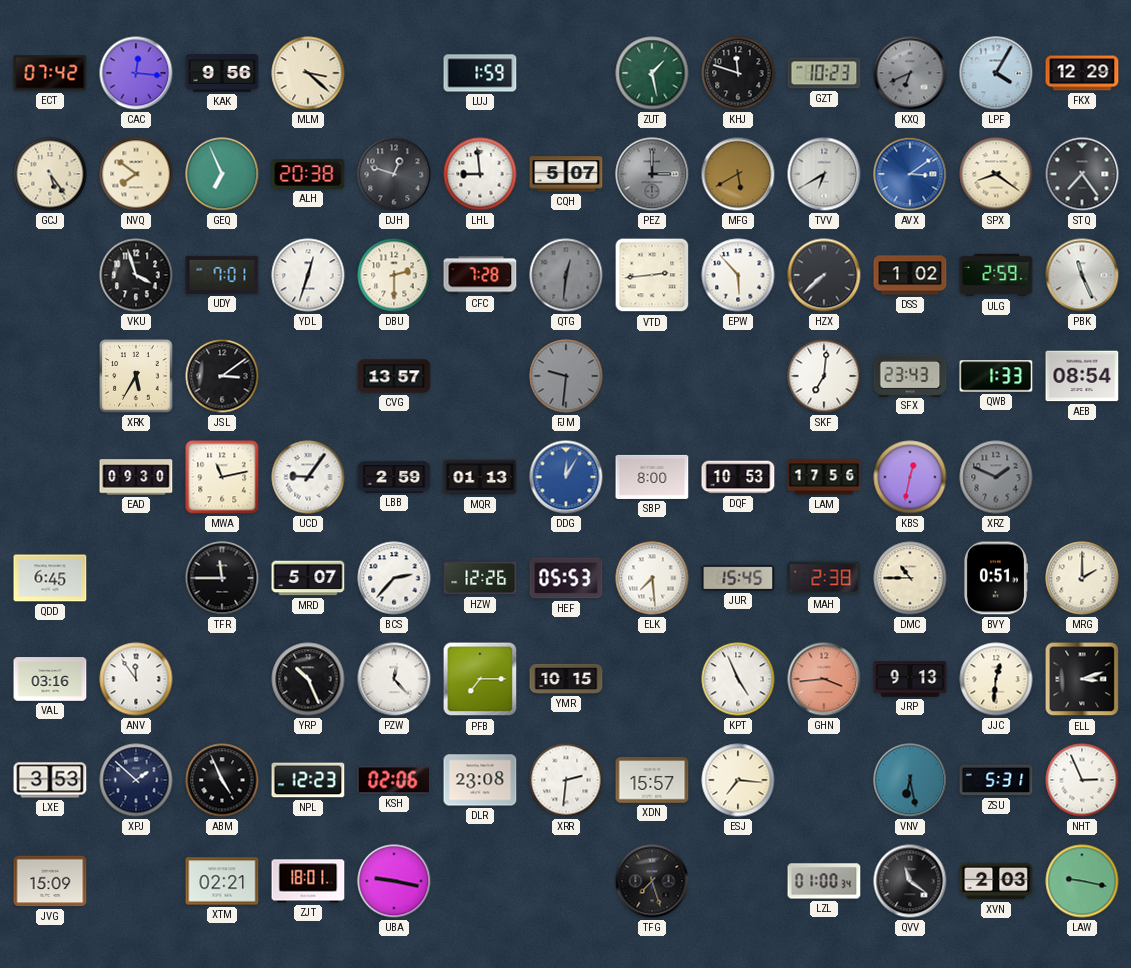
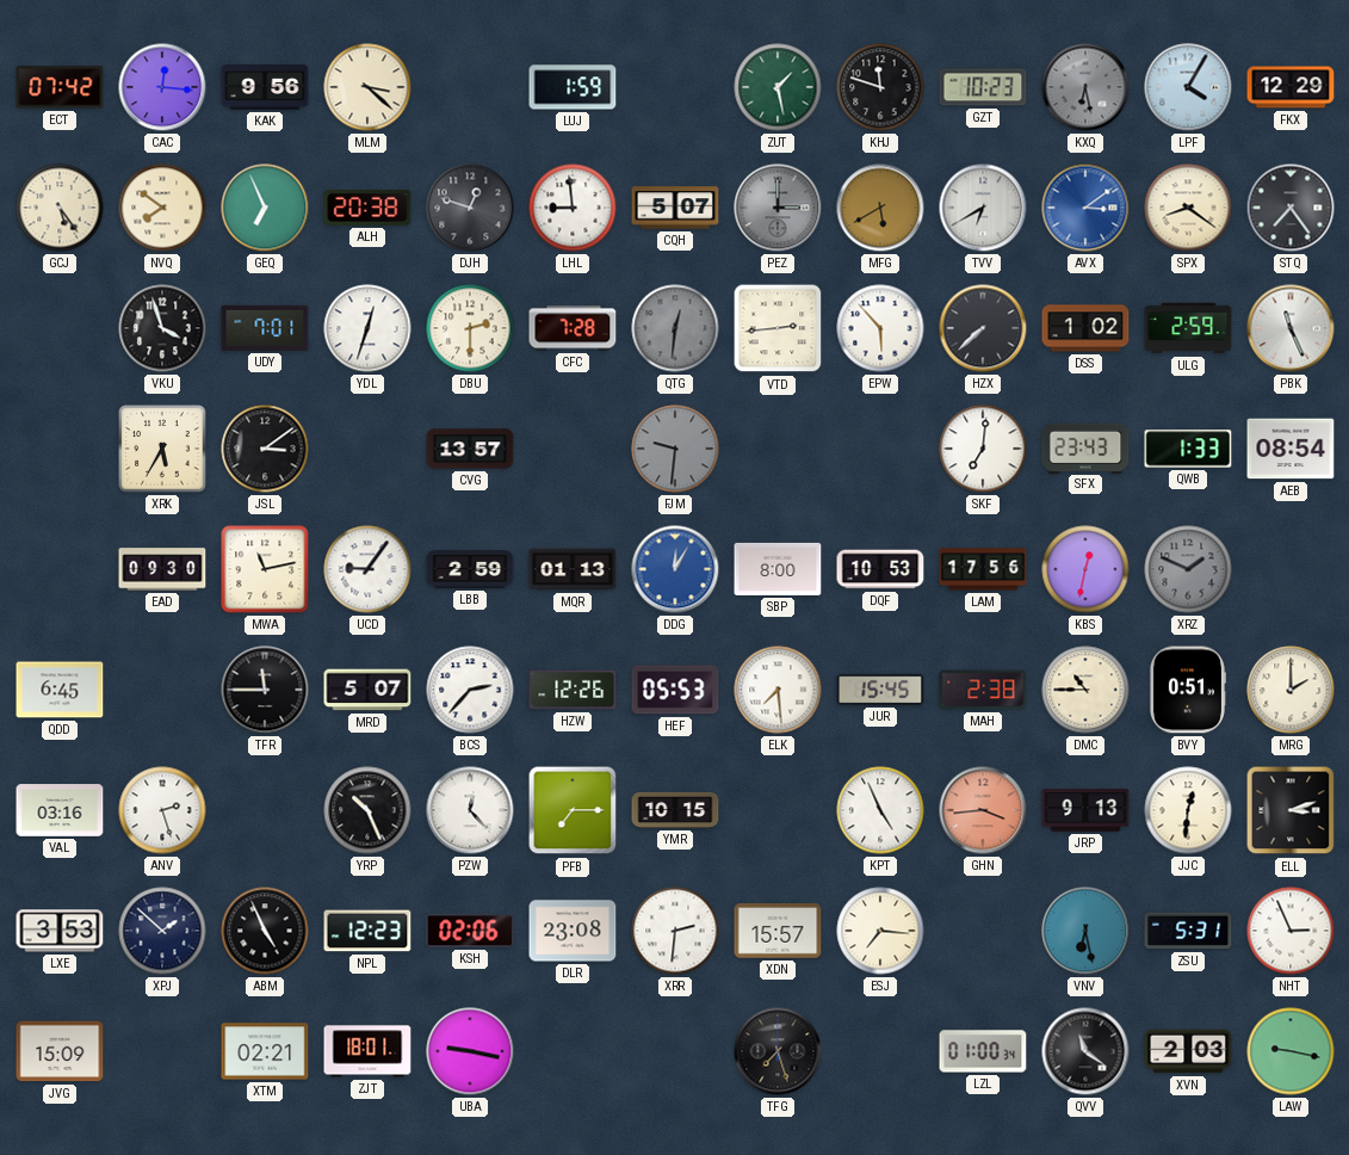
KXQ: 6:41 -> 6:28
ANV: 11:54 -> 2:27
